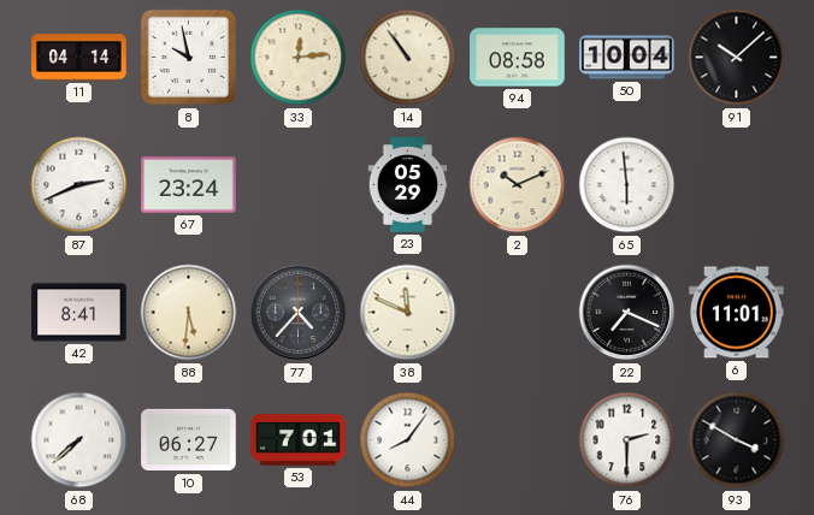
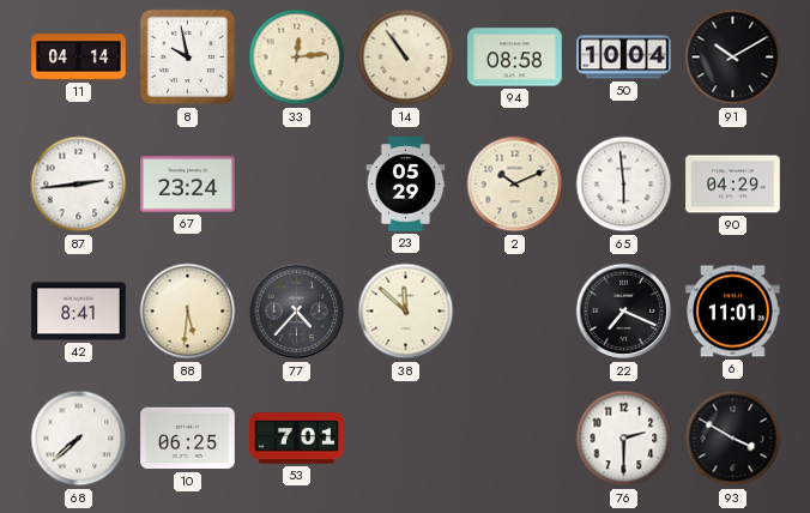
91: 10:08 -> 10:10
87: 2:41 -> 2:44
90: none -> 04:29
38: 11:49 -> 11:52
10: 06:27 -> 06:25
44: 8:06 -> none
